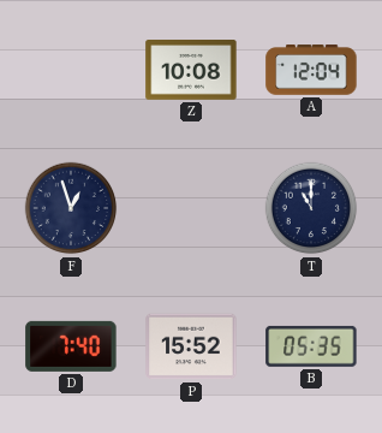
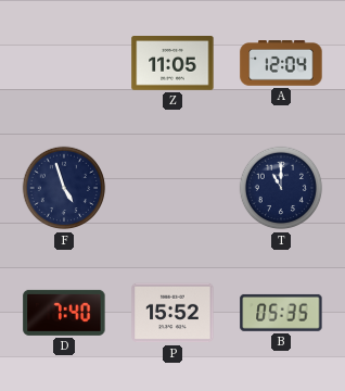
Z: 10:08 -> 11:05
F: 12:57 -> 4:57
